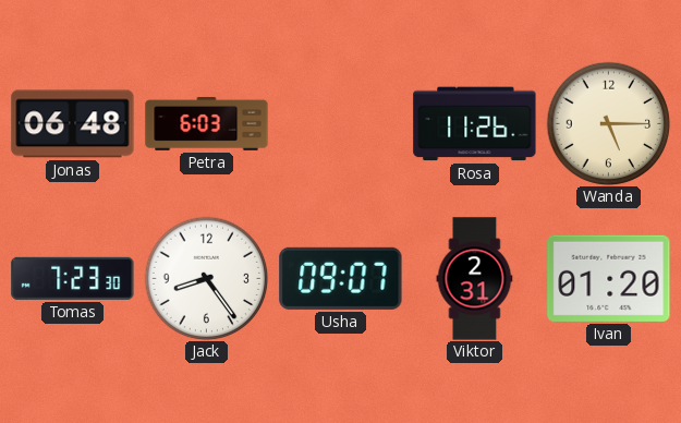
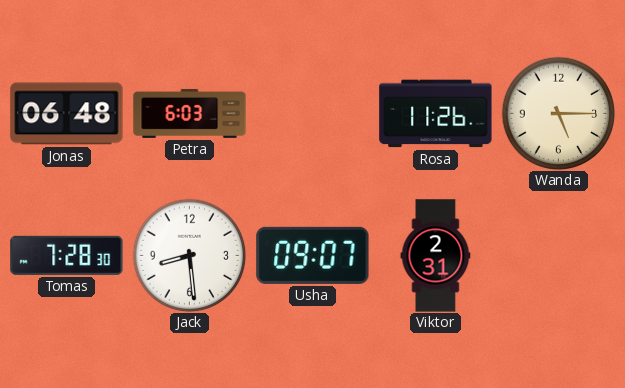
Tomas: 7:23 -> 7:28
Jack: 8:24 -> 8:29
Ivan: 01:20 -> none
